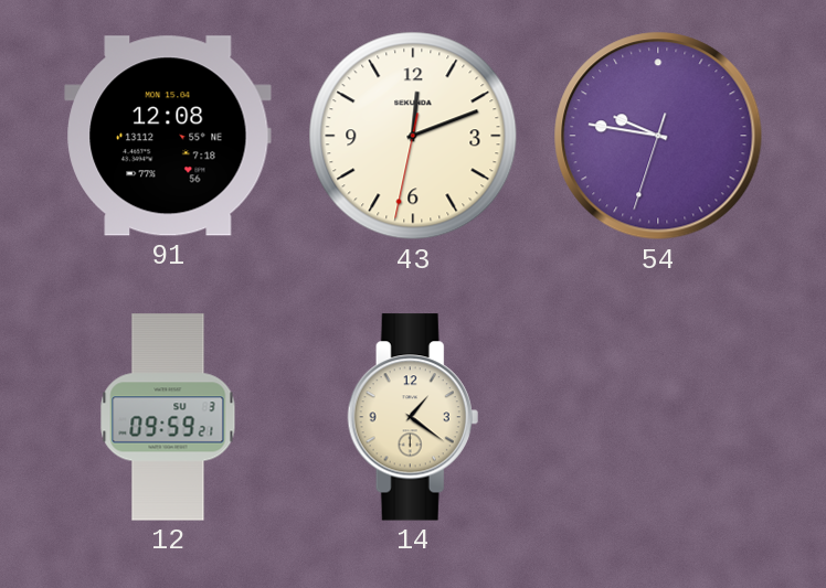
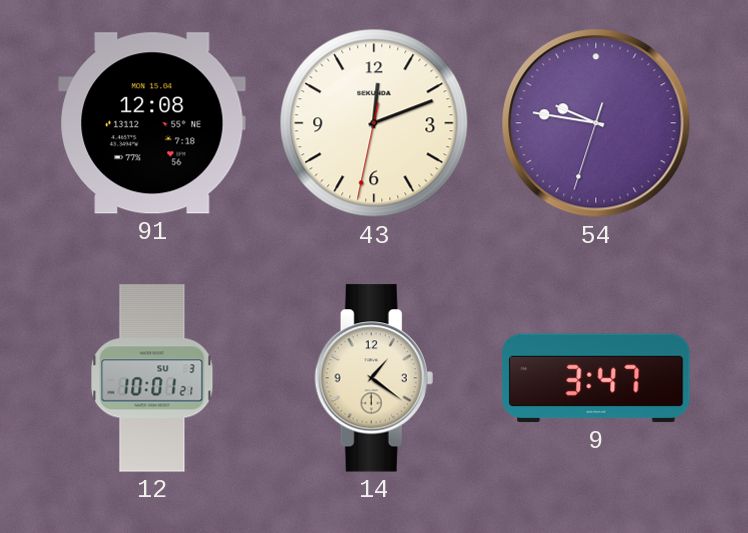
12: 09:59 -> 10:01
9: none -> 3:47
